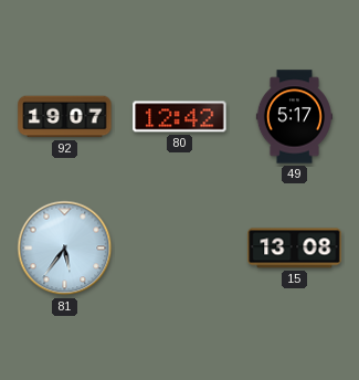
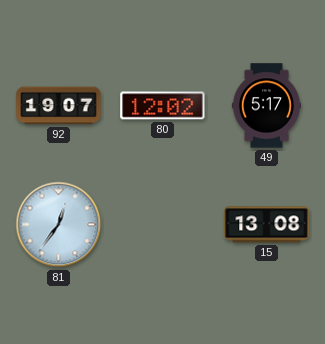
80: 12:42 -> 12:02
81: 5:36 -> 12:36
